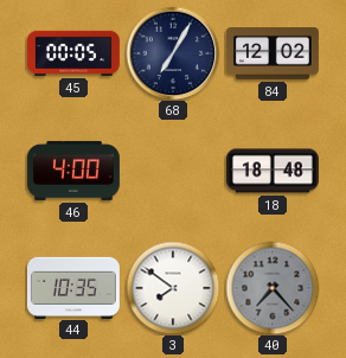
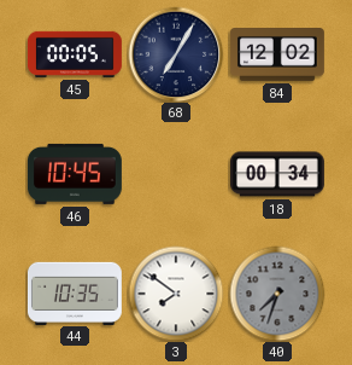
46: 4:00 -> 10:45
18: 18:48 -> 00:34
40: 7:23 -> 7:33
